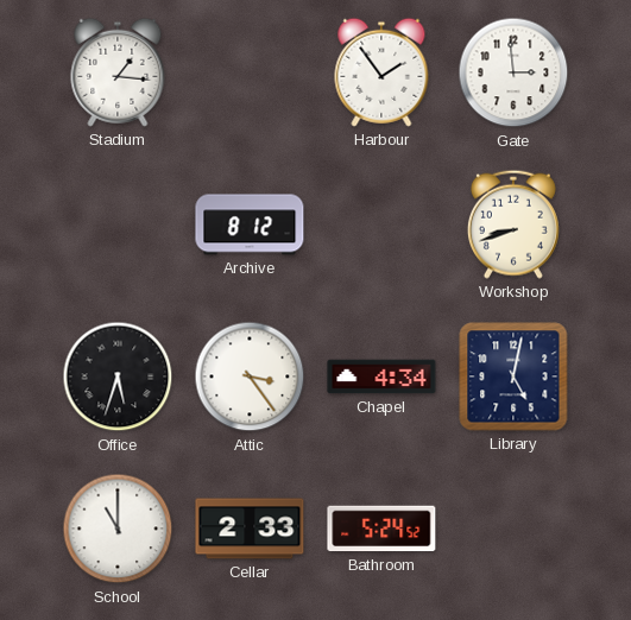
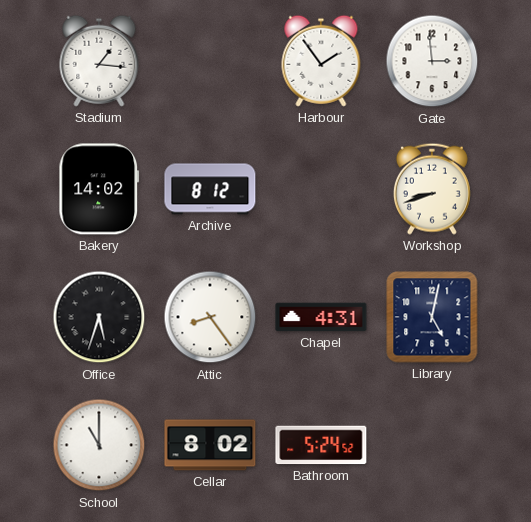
Bakery: none -> 14:02
Attic: 3:24 -> 8:24
Chapel: 4:34 -> 4:31
Cellar: 2:33 -> 8:02
